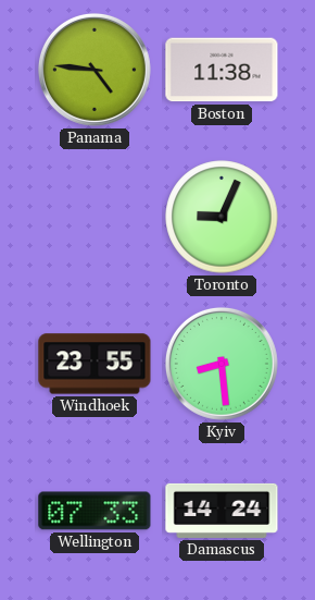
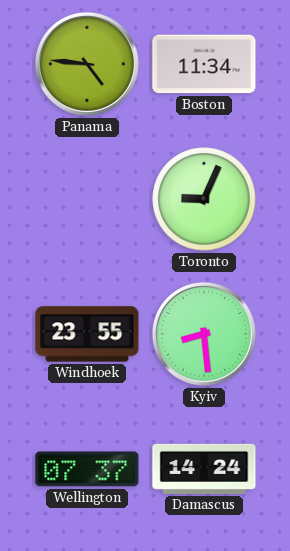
Boston: 11:38 -> 11:34
Wellington: 07:33 -> 07:37
